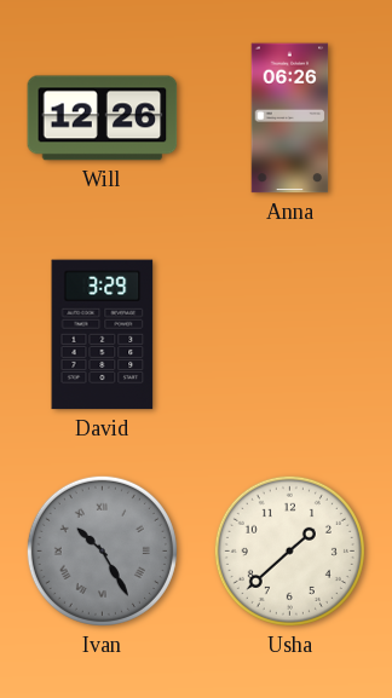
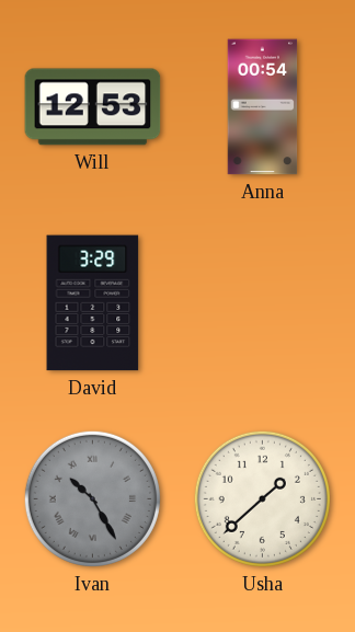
Will: 12:26 -> 12:53
Anna: 06:26 -> 00:54
